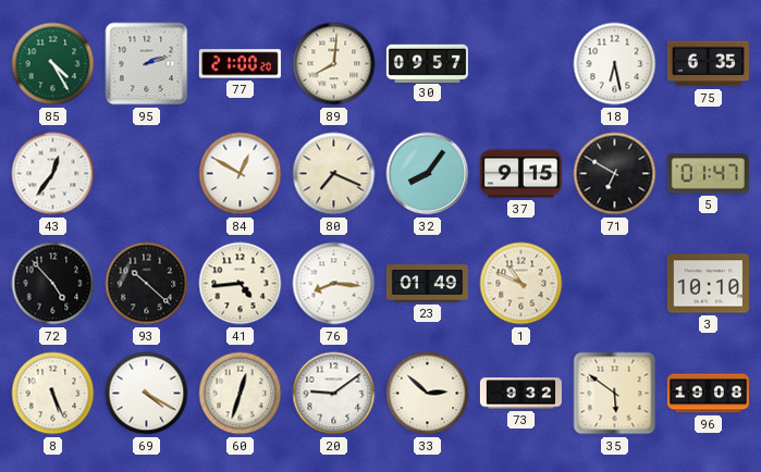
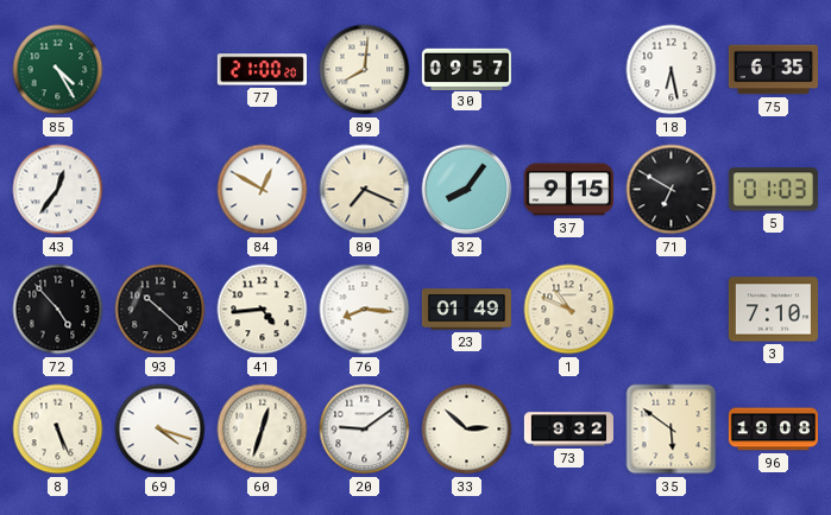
95: 2:12 -> none
5: 01:47 -> 01:03
3: 10:10 -> 7:10
69: 4:20 -> 4:18
